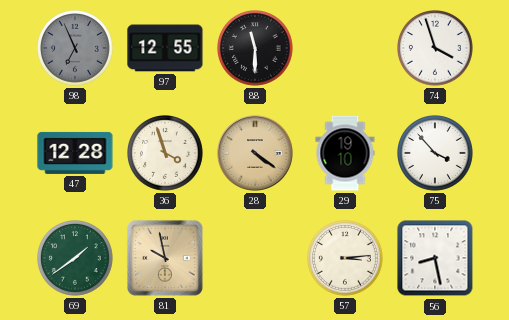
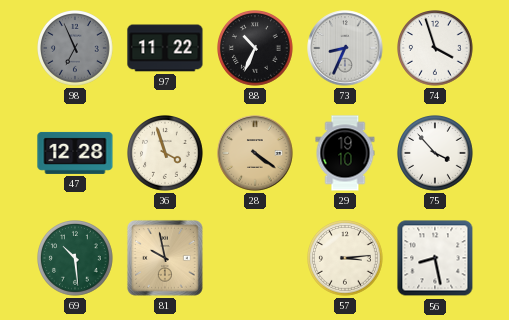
97: 12:55 -> 11:22
88: 11:30 -> 10:34
73: none -> 8:34
69: 1:39 -> 10:29
